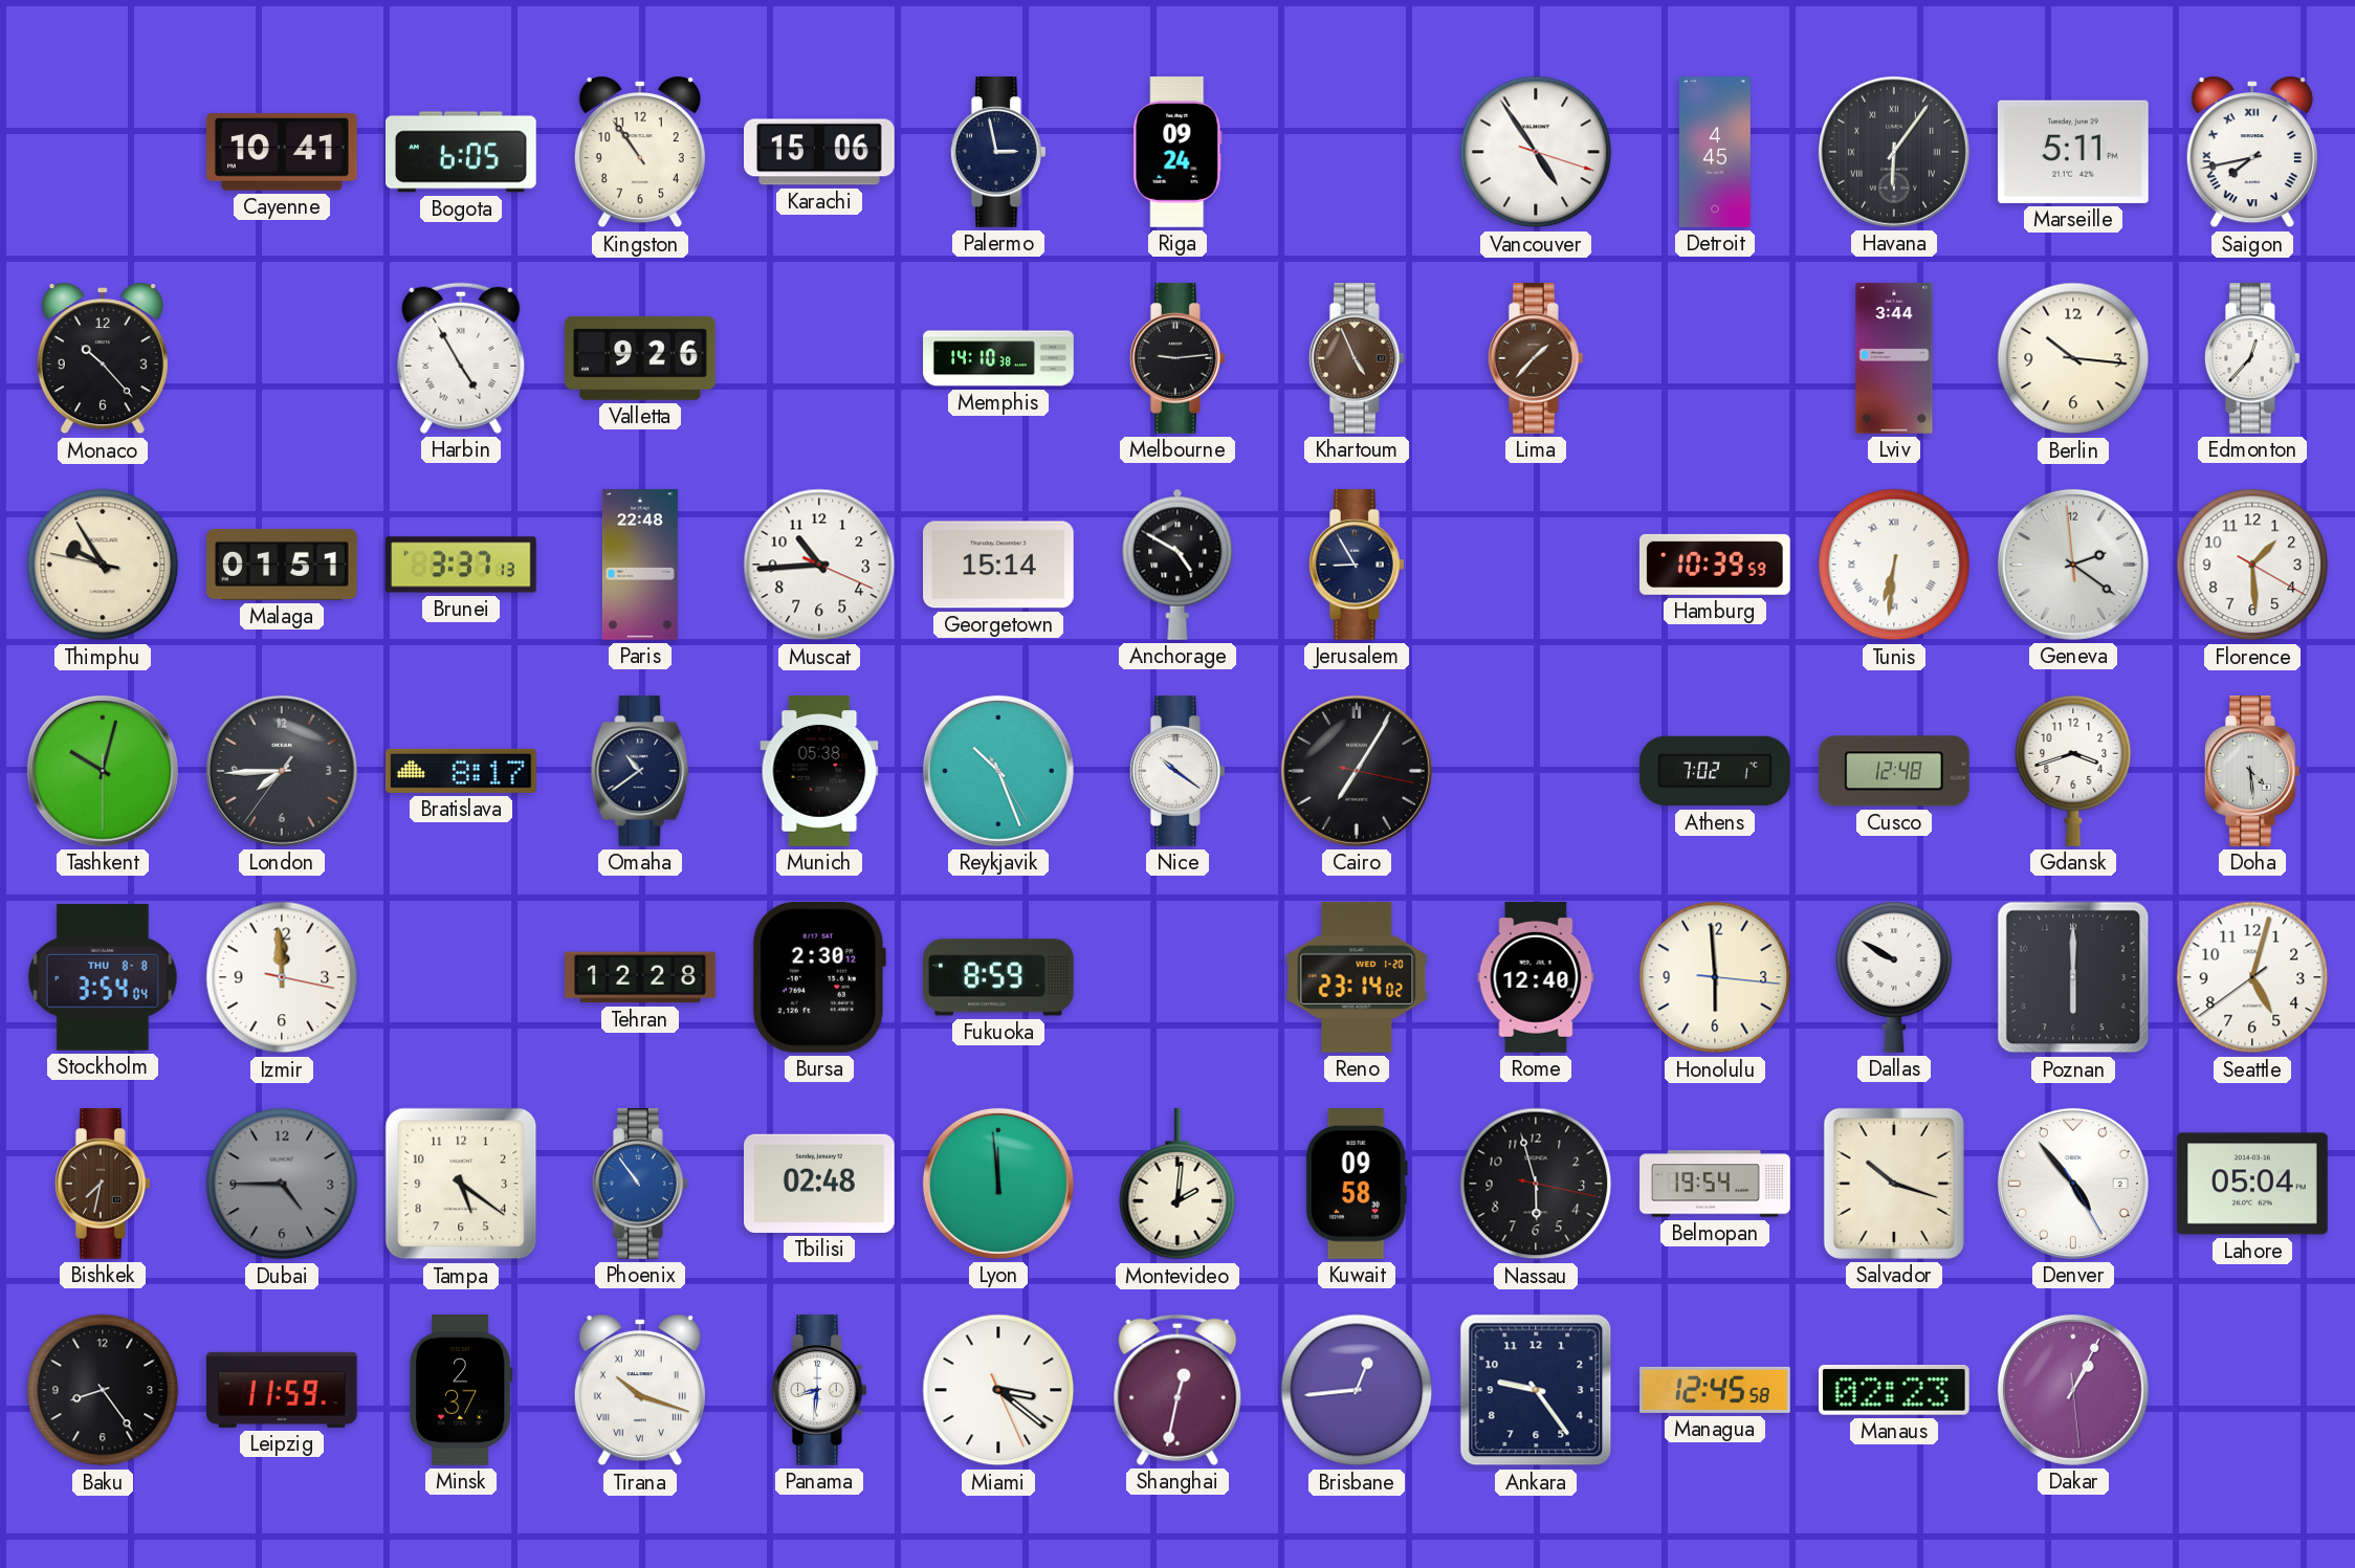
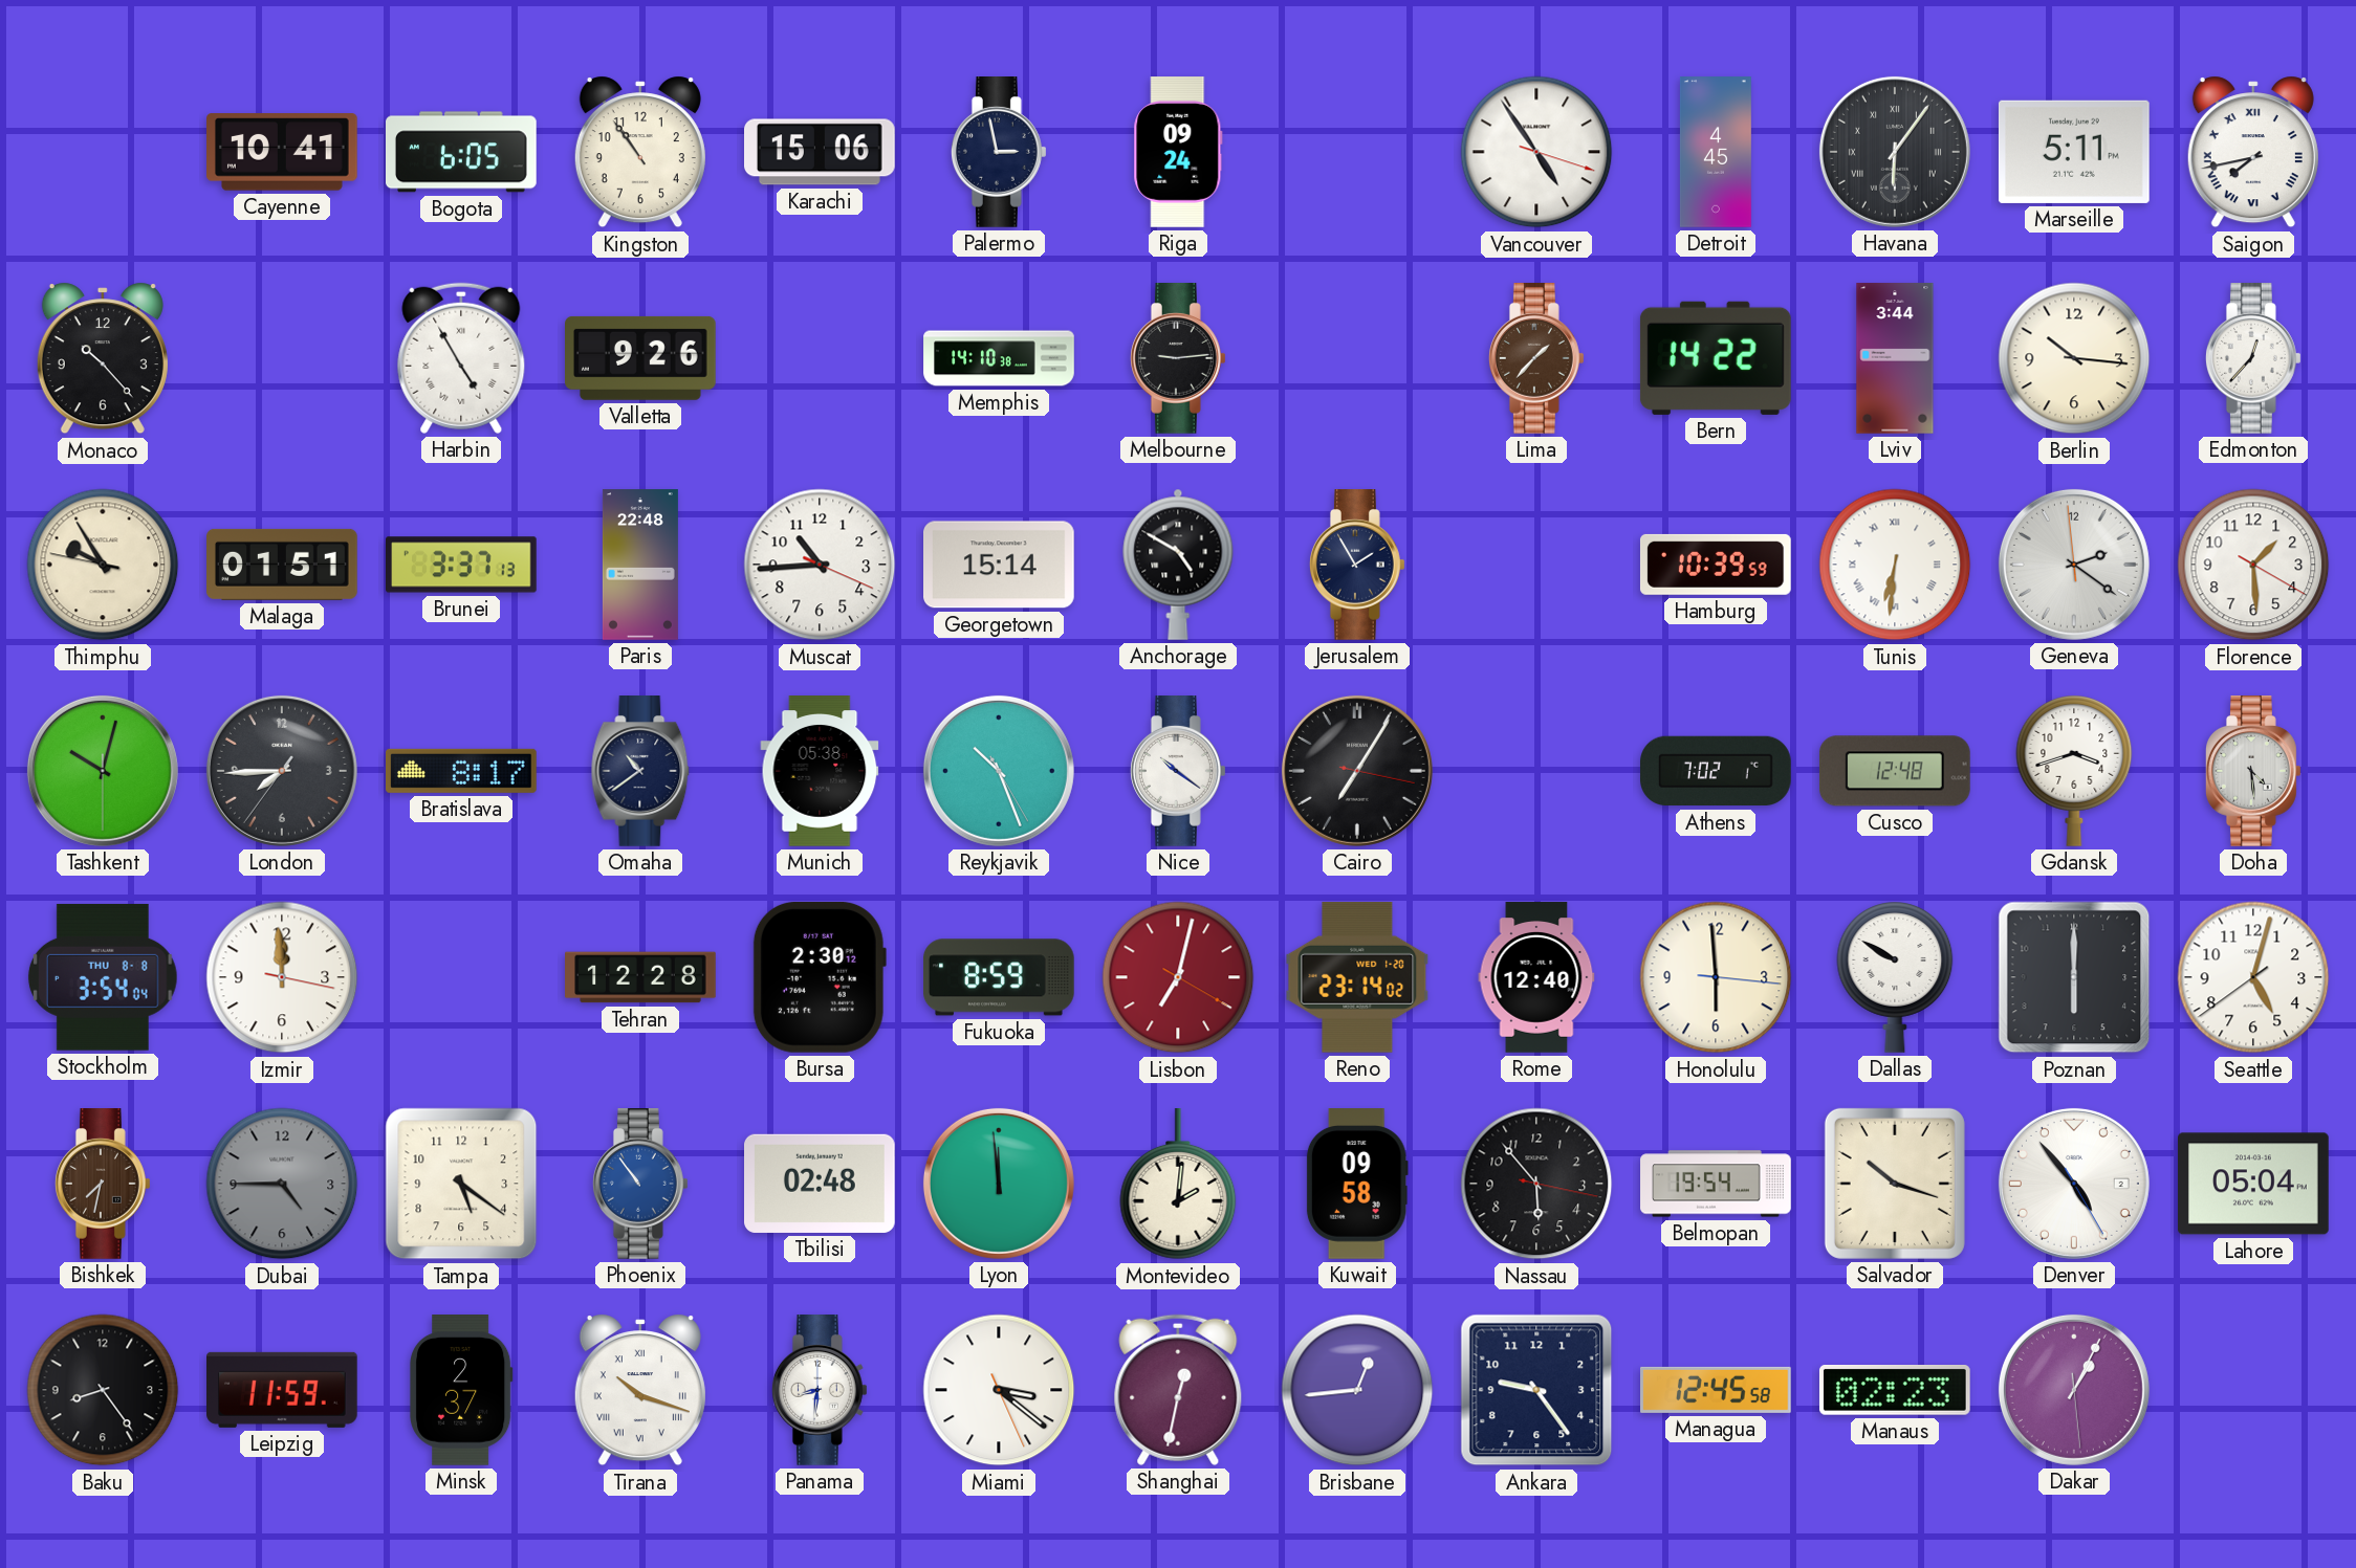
Khartoum: 4:56 -> none
Bern: none -> 14:22
Jerusalem: 8:55 -> 1:55
Lisbon: none -> 7:02
Nassau: 5:57 -> 5:53
